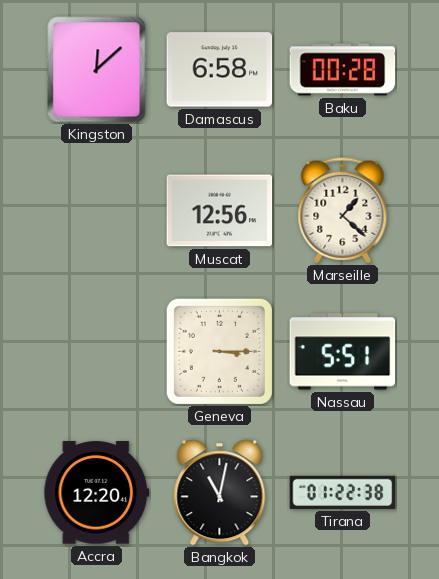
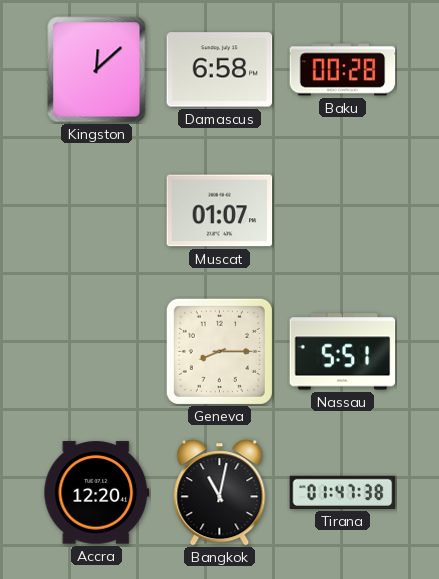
Muscat: 12:56 -> 01:07
Marseille: 1:22 -> none
Geneva: 3:15 -> 8:15
Tirana: 01:22 -> 01:47
